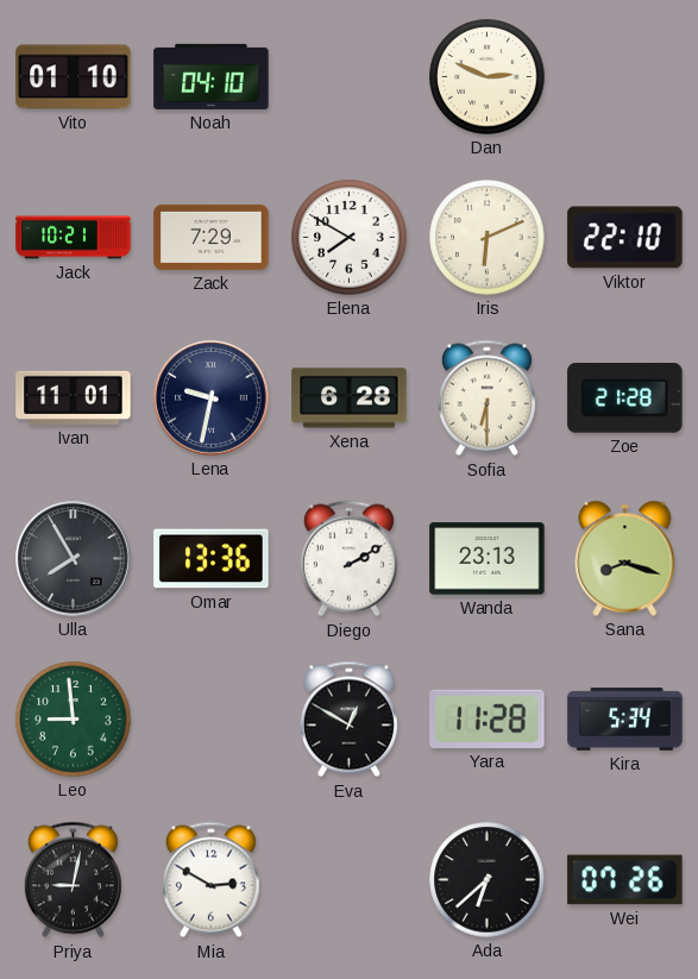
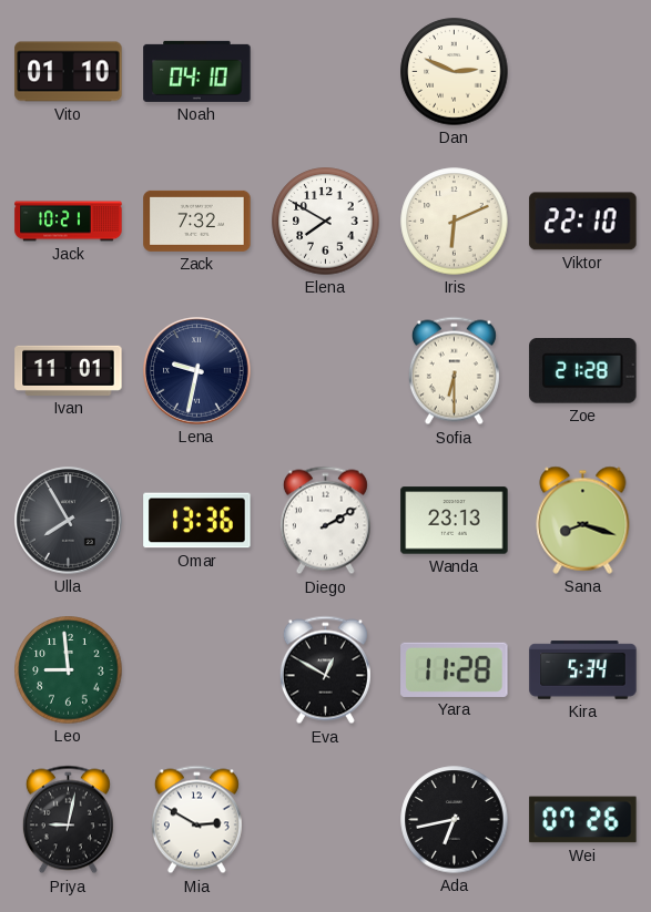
Zack: 7:29 -> 7:32
Xena: 6:28 -> none
Ada: 6:38 -> 6:43
